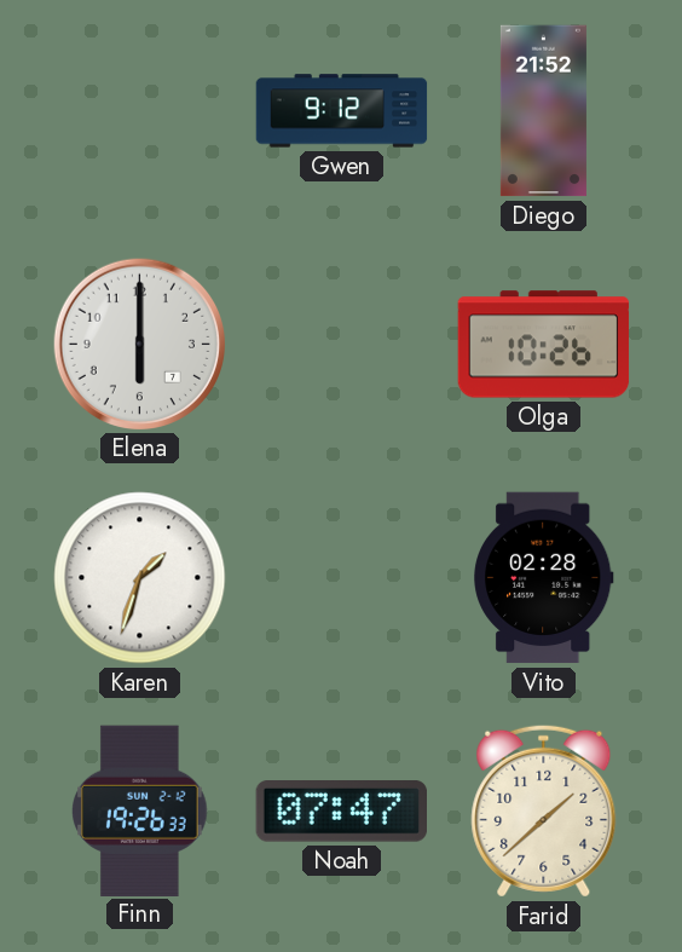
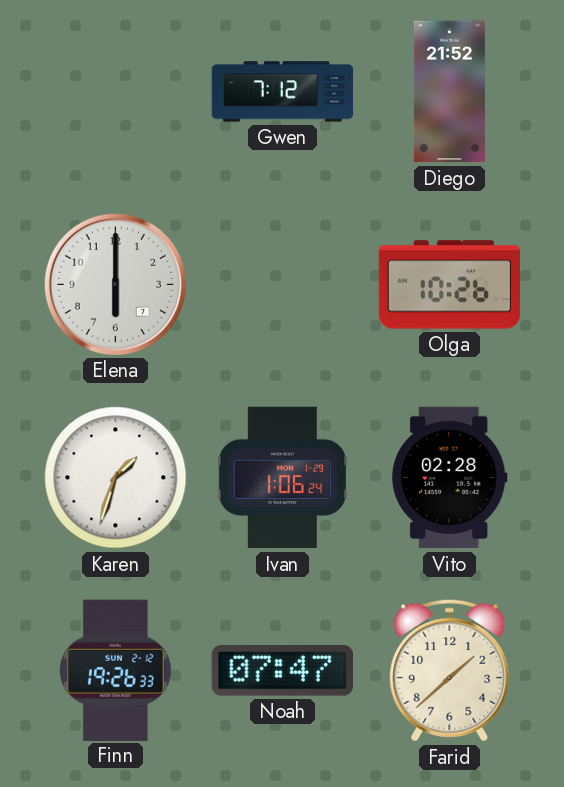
Gwen: 9:12 -> 7:12
Ivan: none -> 1:06
